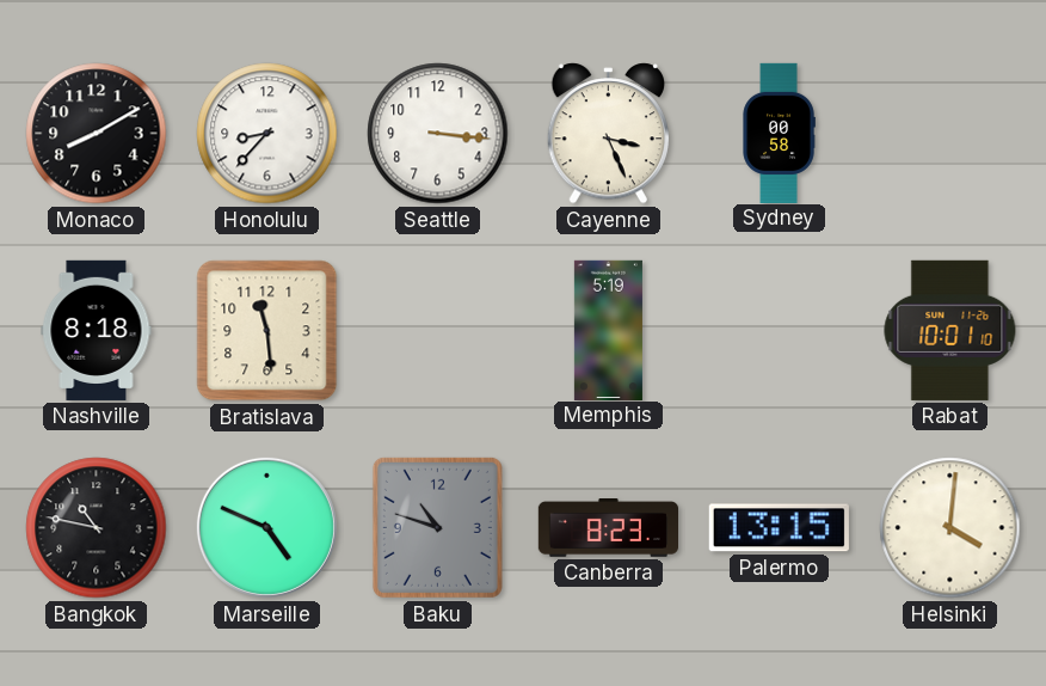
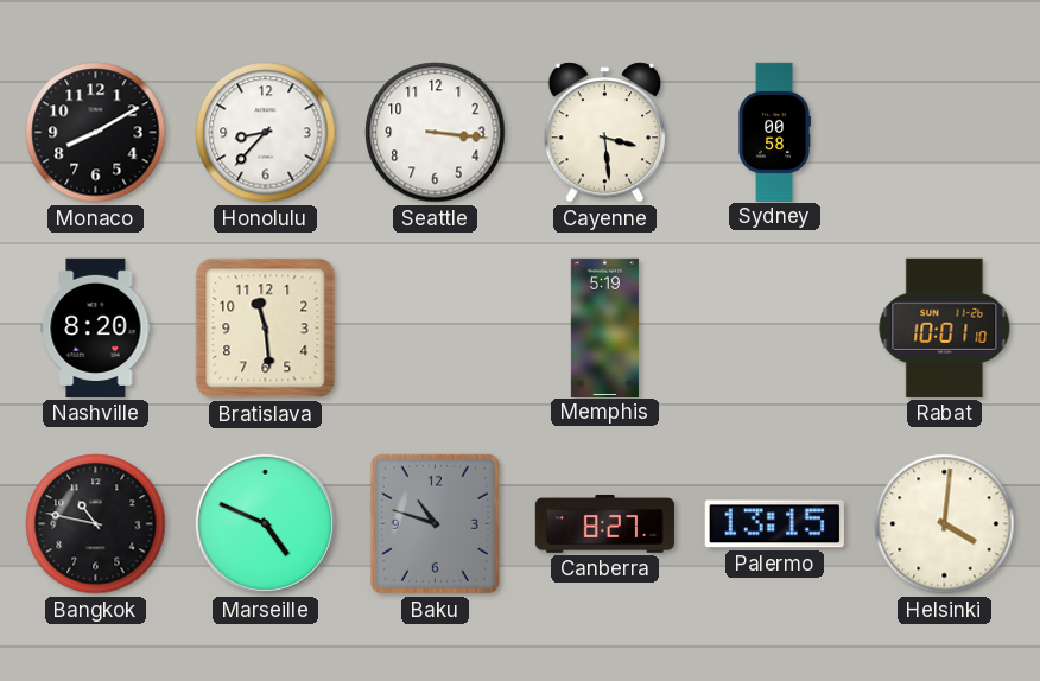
Cayenne: 3:26 -> 3:29
Nashville: 8:18 -> 8:20
Canberra: 8:23 -> 8:27
